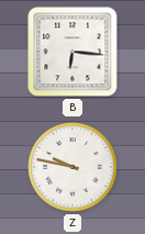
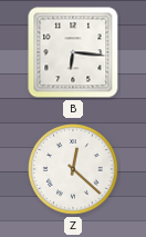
Z: 9:47 -> 12:22
